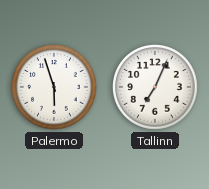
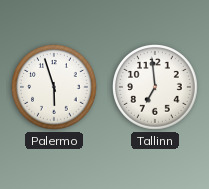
Tallinn: 7:04 -> 6:59
